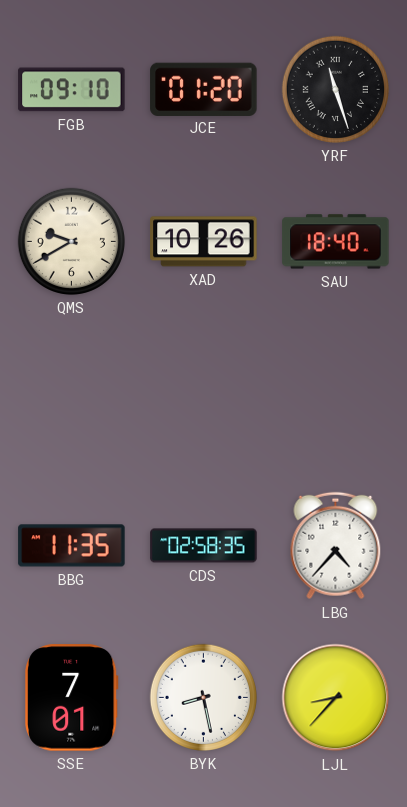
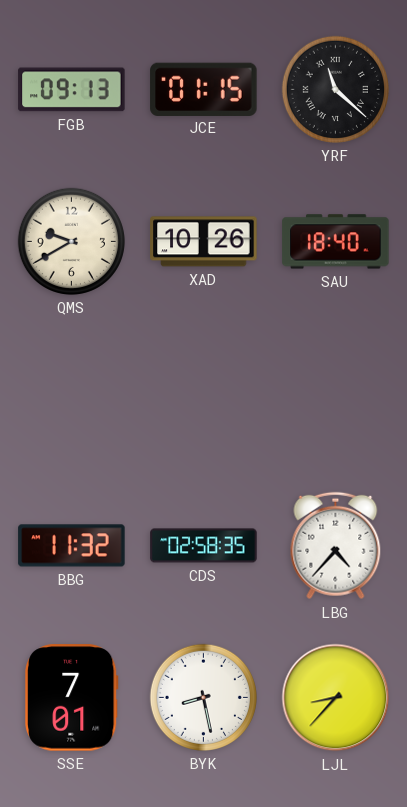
FGB: 09:10 -> 09:13
JCE: 01:20 -> 01:15
YRF: 11:27 -> 11:22
BBG: 11:35 -> 11:32
